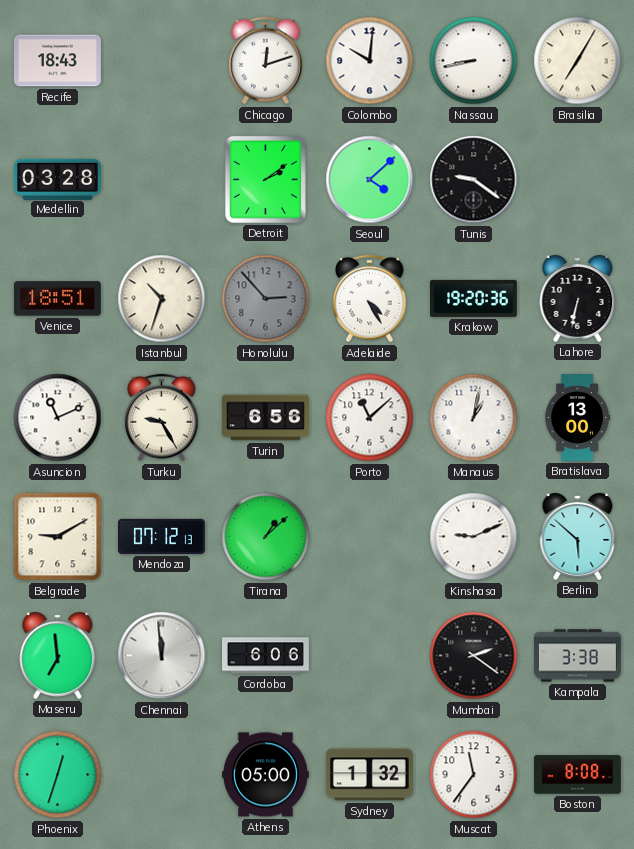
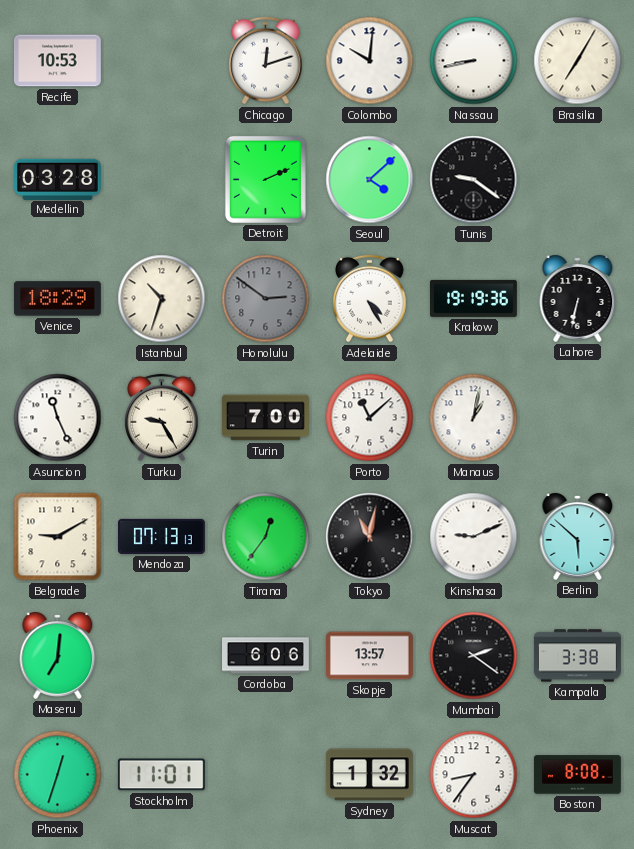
Recife: 18:43 -> 10:53
Detroit: 2:09 -> 2:11
Venice: 18:51 -> 18:29
Honolulu: 2:53 -> 2:51
Krakow: 19:20 -> 19:19
Asuncion: 11:11 -> 11:26
Turin: 6:56 -> 7:00
Bratislava: 13:00 -> none
Mendoza: 07:12 -> 07:13
Tirana: 1:08 -> 12:36
Tokyo: none -> 11:02
Maseru: 6:59 -> 7:01
Chennai: 11:59 -> none
Skopje: none -> 13:57
Stockholm: none -> 11:01
Athens: 05:00 -> none
Muscat: 11:36 -> 8:36
